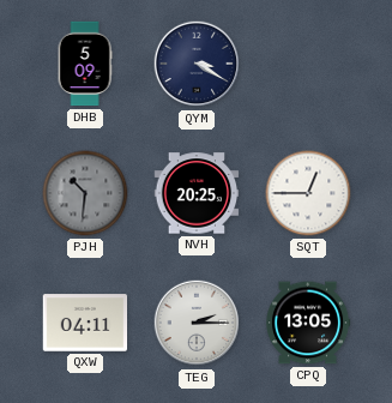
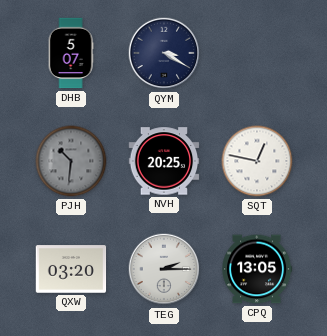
DHB: 5:09 -> 5:07
SQT: 12:45 -> 12:47
QXW: 04:11 -> 03:20
